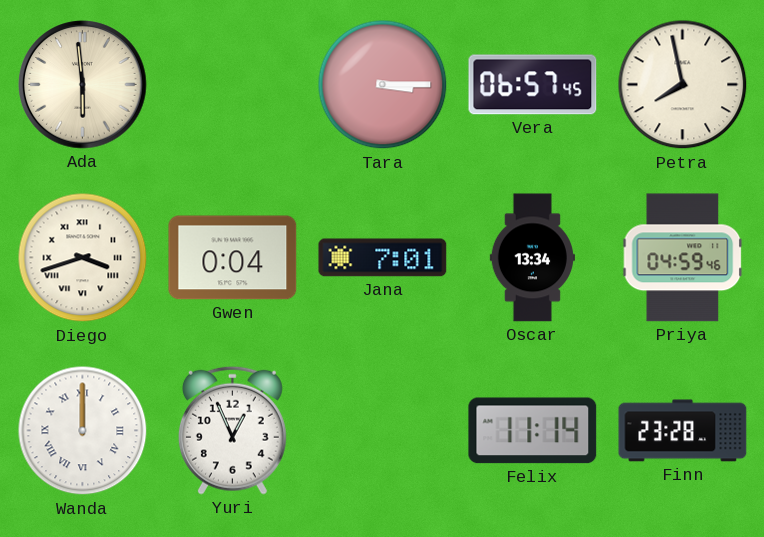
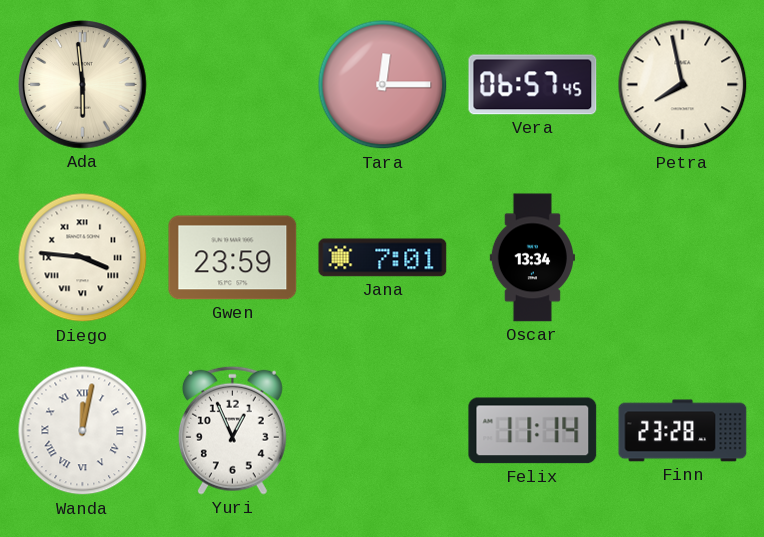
Tara: 3:15 -> 12:15
Diego: 3:42 -> 3:46
Gwen: 0:04 -> 23:59
Priya: 04:59 -> none
Wanda: 12:00 -> 12:02
